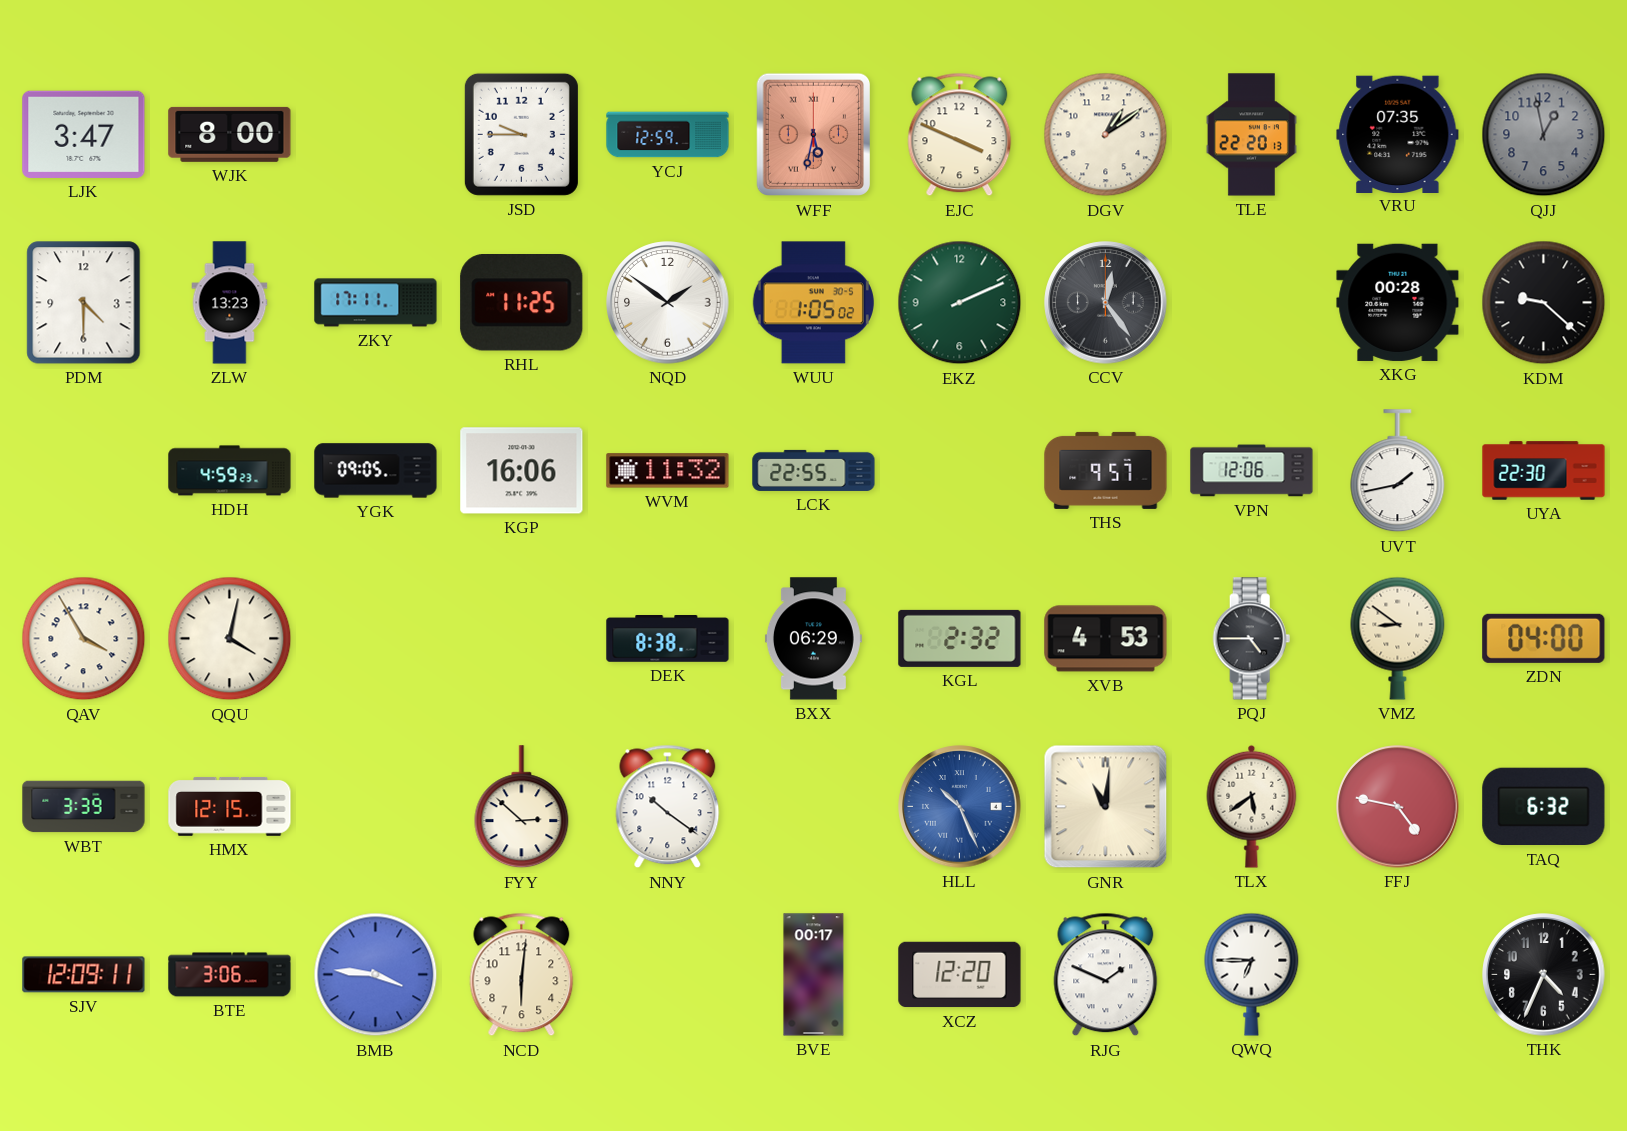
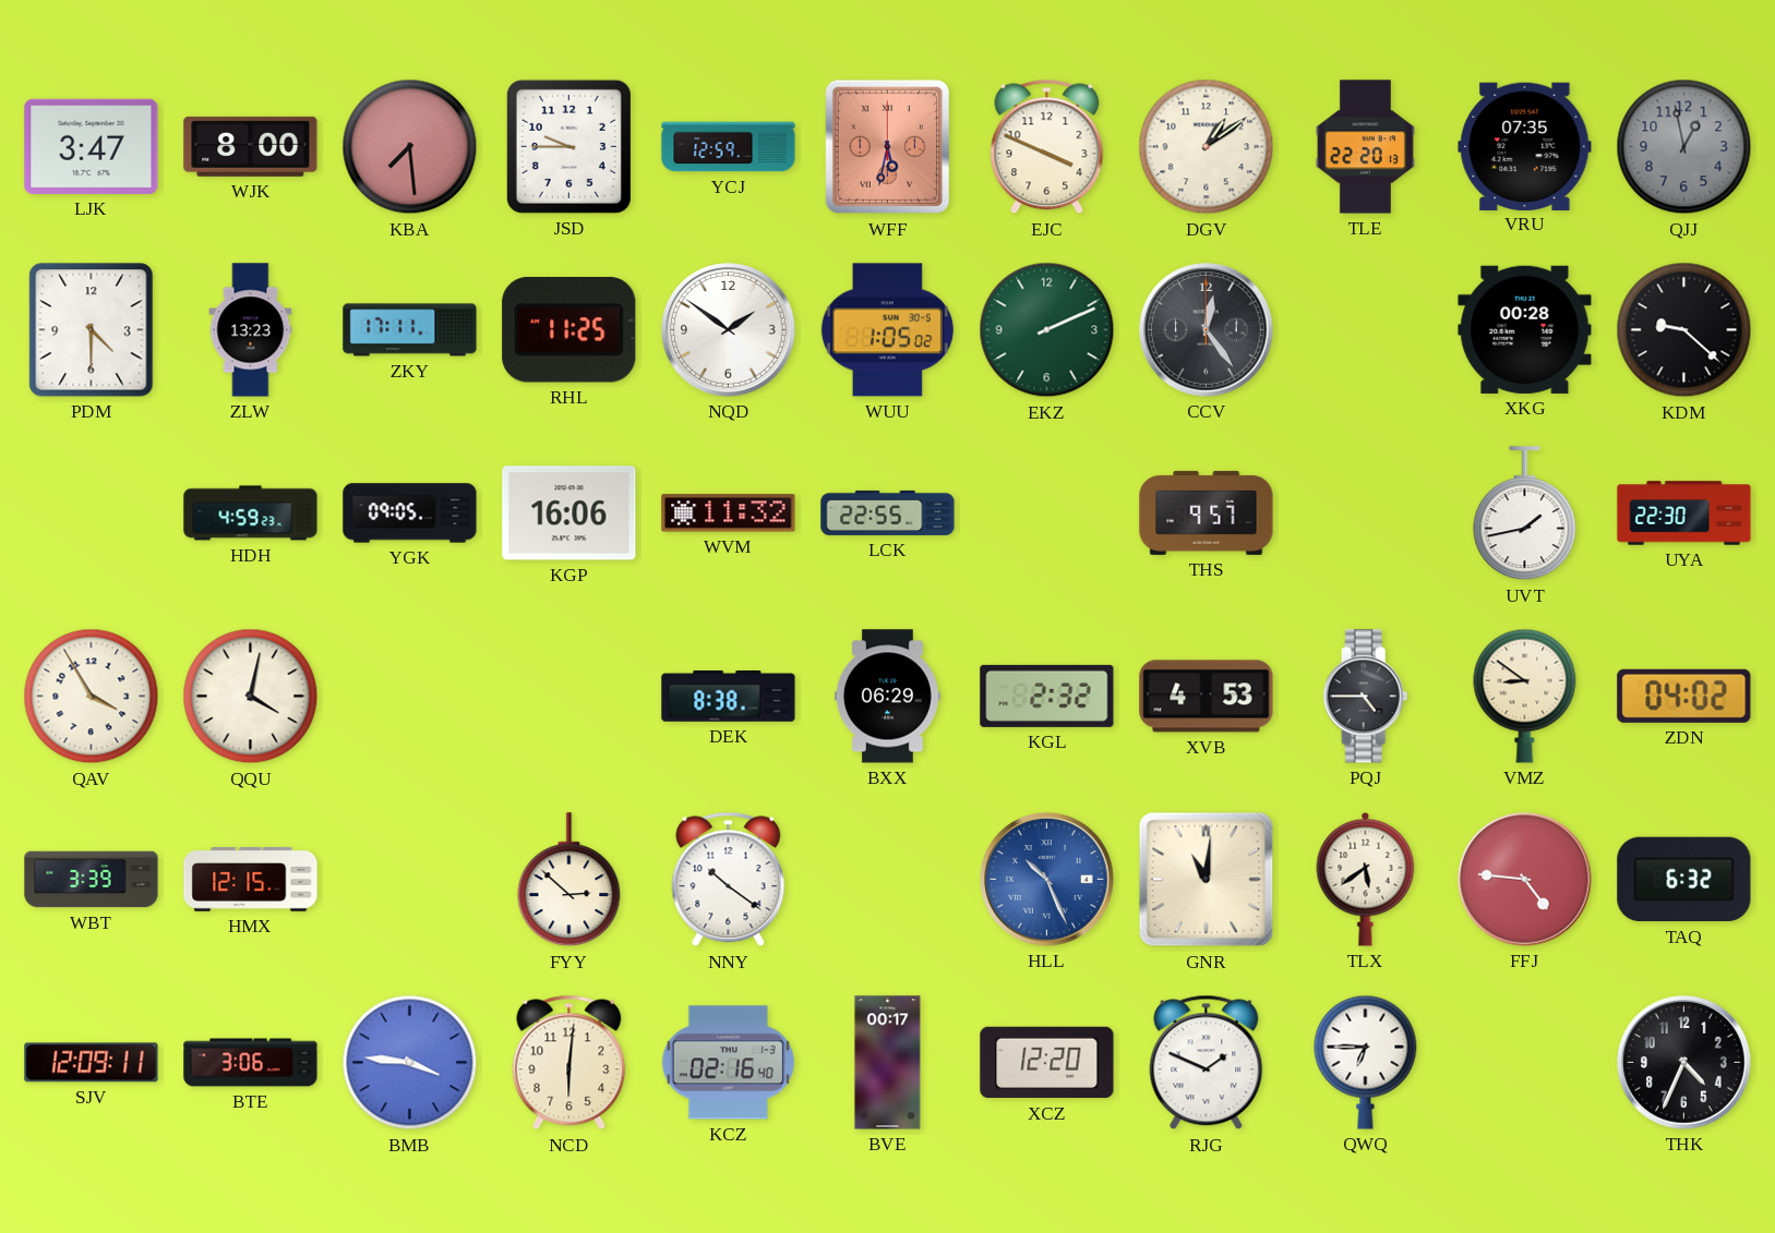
KBA: none -> 7:29
VPN: 12:06 -> none
ZDN: 04:00 -> 04:02
FFJ: 4:47 -> 4:46
KCZ: none -> 02:16
